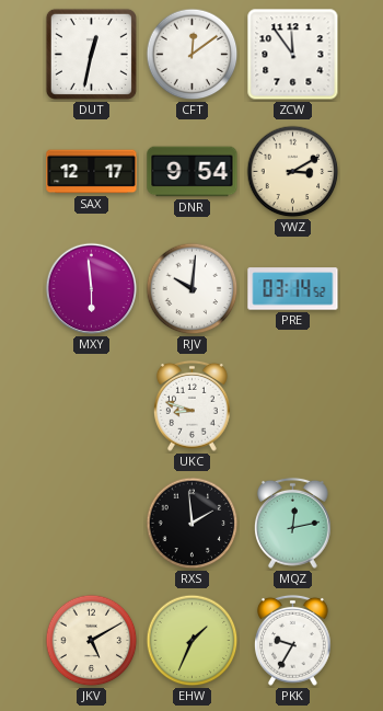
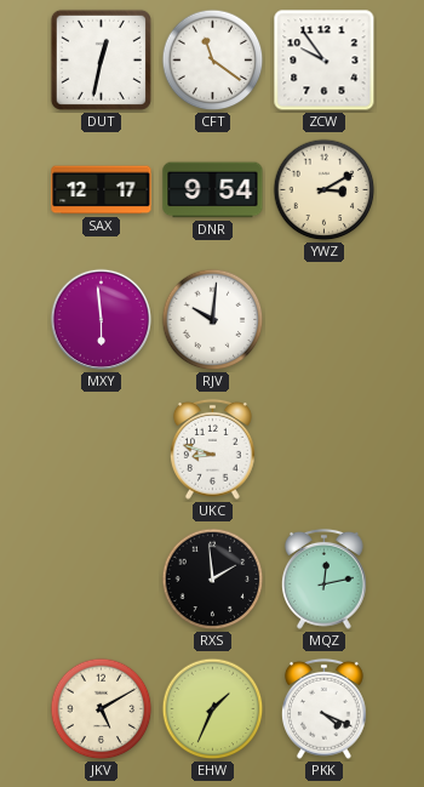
CFT: 12:09 -> 11:21
ZCW: 11:54 -> 9:54
PRE: 03:14 -> none
PKK: 9:35 -> 4:19
